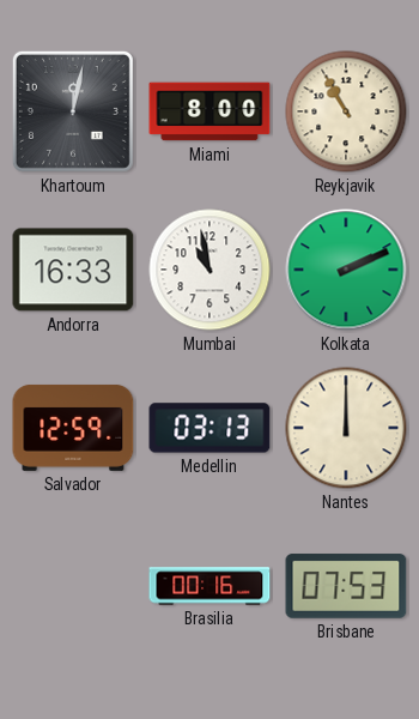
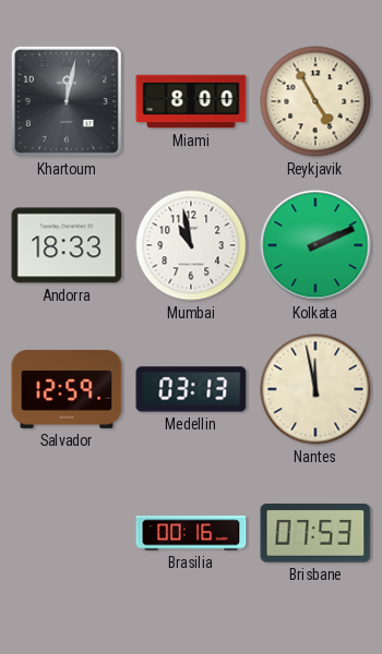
Reykjavik: 10:55 -> 4:55
Andorra: 16:33 -> 18:33
Nantes: 12:00 -> 11:58
